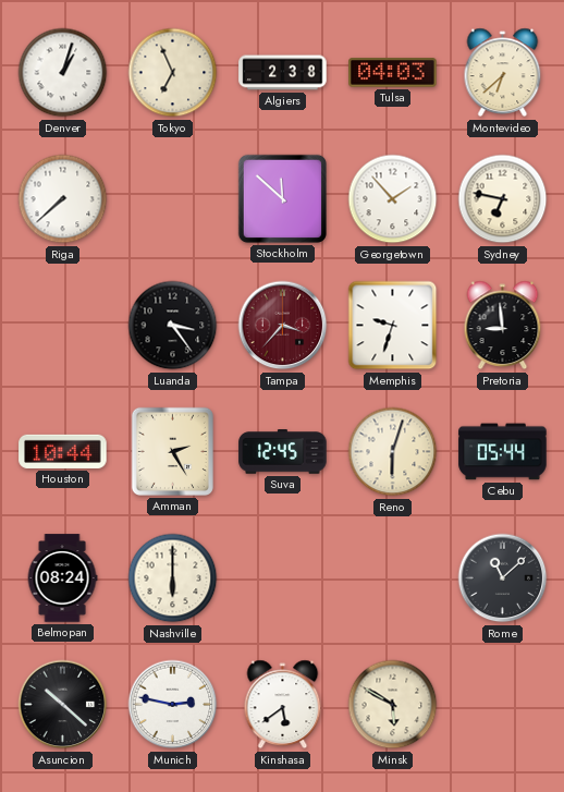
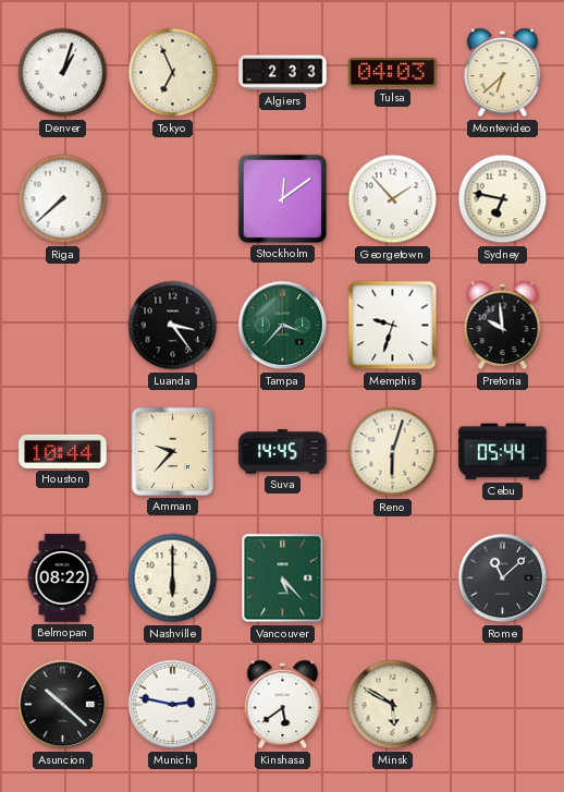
Algiers: 2:38 -> 2:33
Stockholm: 11:52 -> 12:09
Tampa dial: burgundy -> green
Pretoria: 8:59 -> 9:59
Amman: 2:25 -> 9:37
Suva: 12:45 -> 14:45
Belmopan: 08:24 -> 08:22
Vancouver: none -> 5:23
